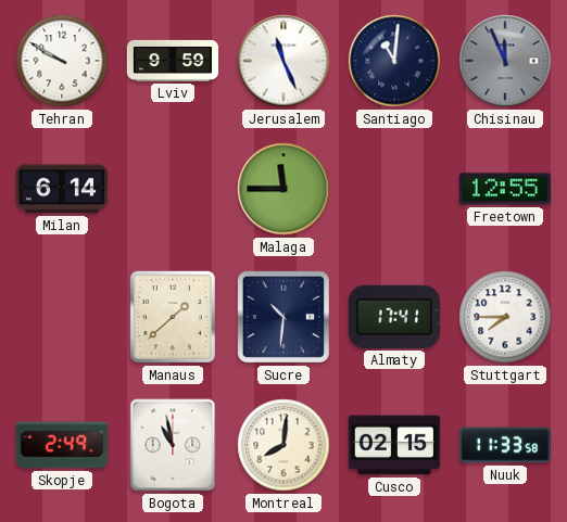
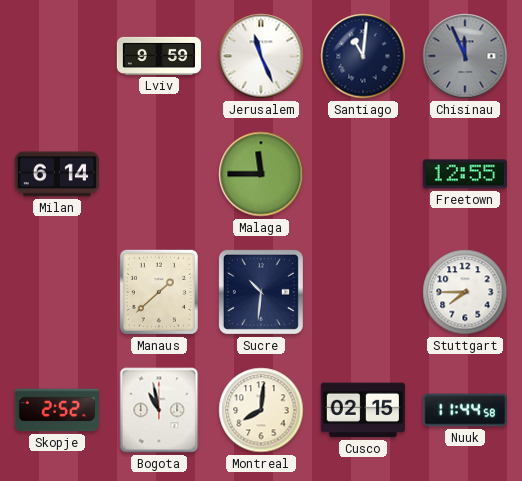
Tehran: 9:50 -> none
Almaty: 17:41 -> none
Skopje: 2:49 -> 2:52
Nuuk: 11:33 -> 11:44
